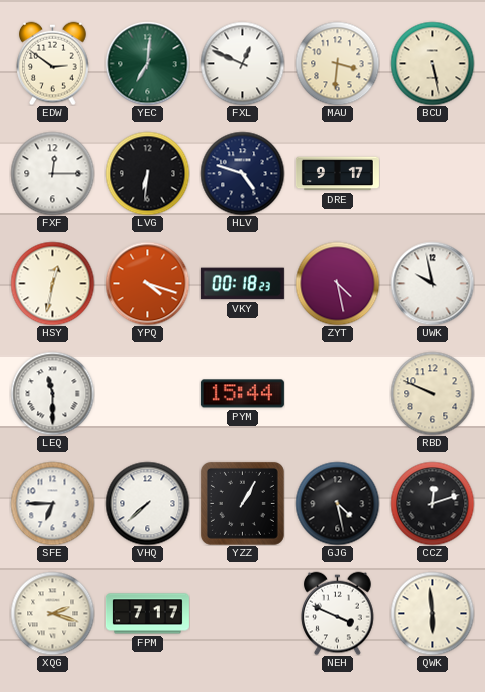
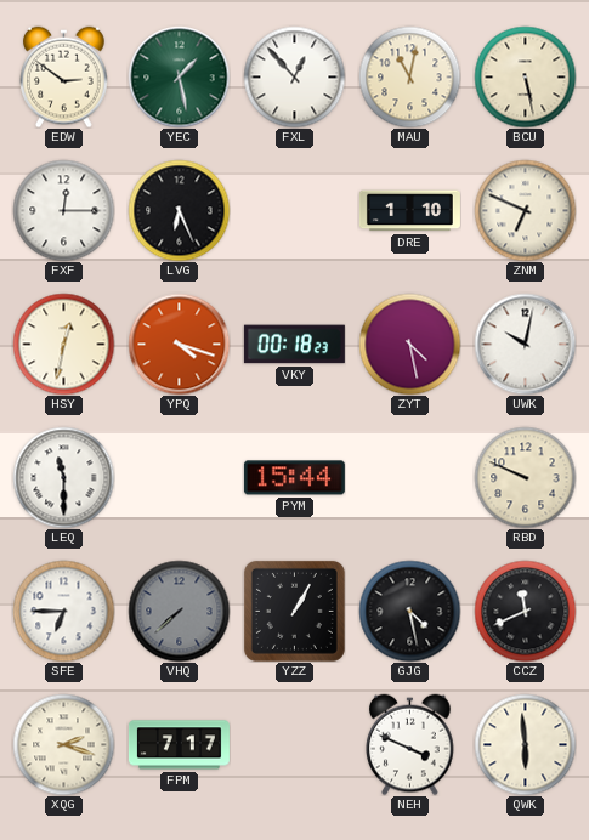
YEC: 7:01 -> 1:28
FXL: 12:49 -> 12:53
MAU: 3:31 -> 11:02
LVG: 6:31 -> 6:26
HLV: 4:48 -> none
DRE: 9:17 -> 1:10
ZNM: none -> 6:49
UWK: 9:58 -> 10:02
VHQ dial: white -> grey
CCZ: 12:12 -> 11:41
